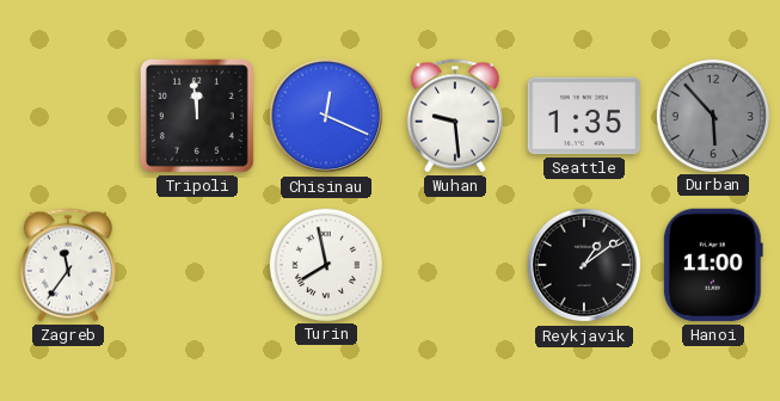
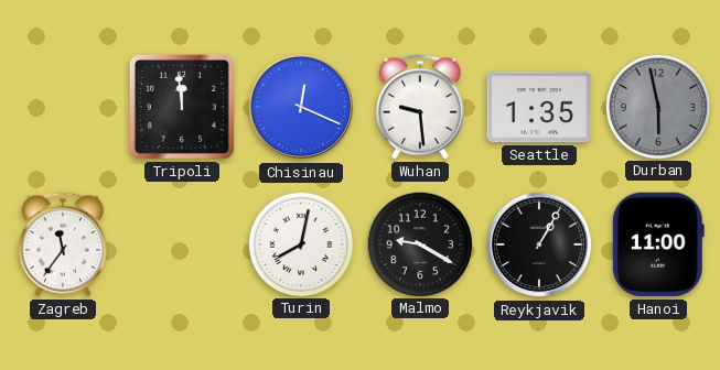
Durban: 5:53 -> 5:58
Turin: 7:58 -> 8:02
Malmo: none -> 9:20
Reykjavik: 1:09 -> 1:05
